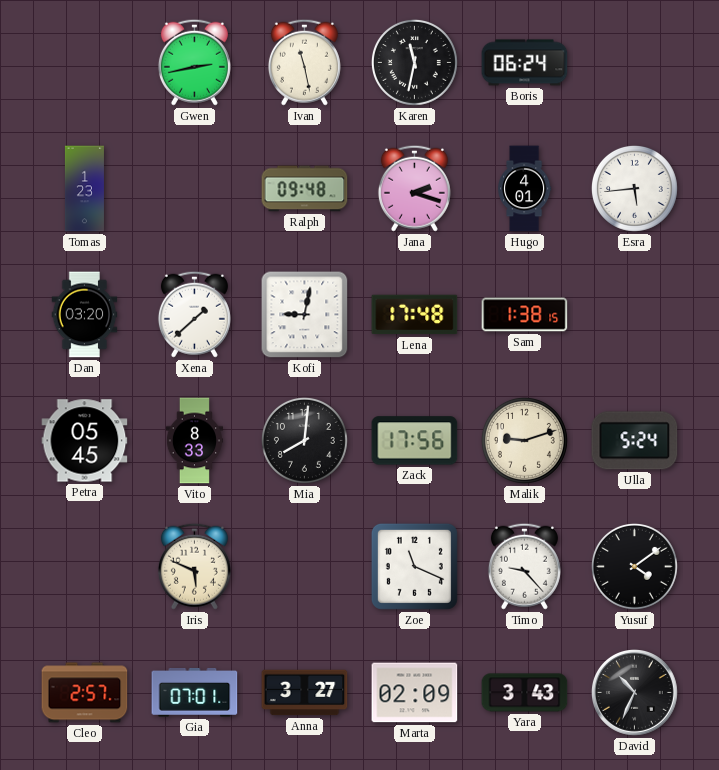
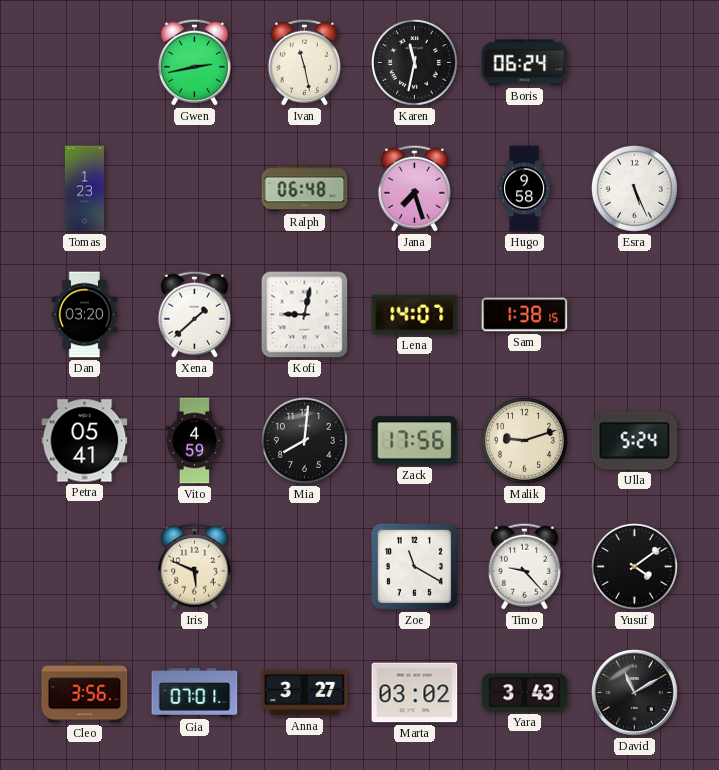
Ralph: 09:48 -> 06:48
Jana: 2:18 -> 7:27
Hugo: 4:01 -> 9:58
Esra: 5:44 -> 5:26
Lena: 17:48 -> 14:07
Petra: 05:45 -> 05:41
Vito: 8:33 -> 4:59
Zoe: 11:19 -> 11:20
Cleo: 2:57 -> 3:56
Marta: 02:09 -> 03:02
David: 10:34 -> 11:10
